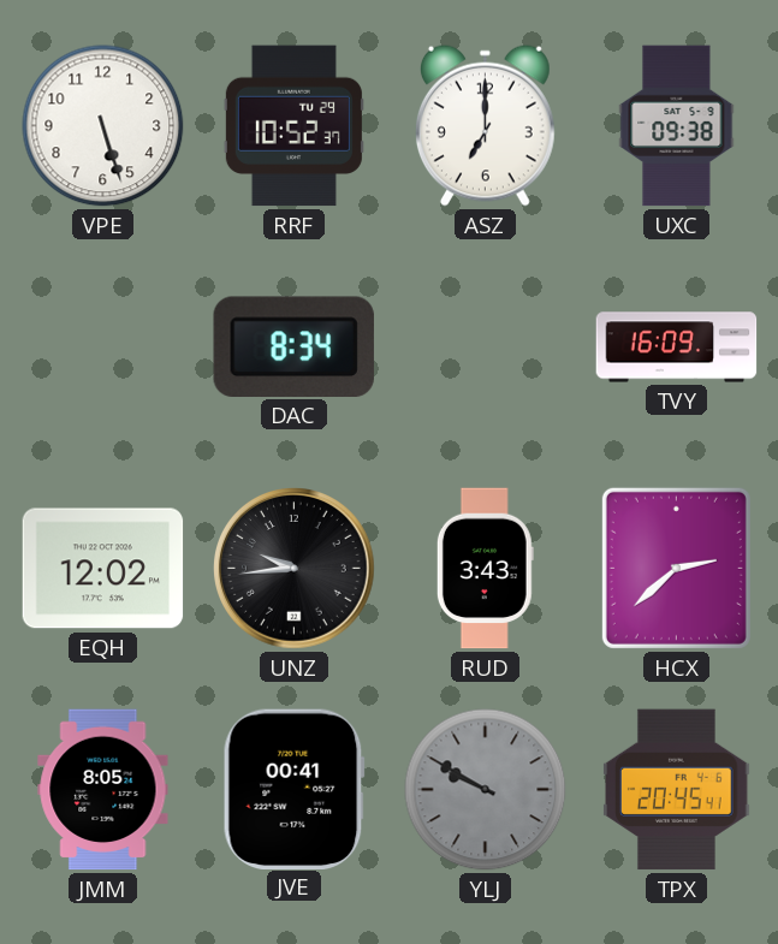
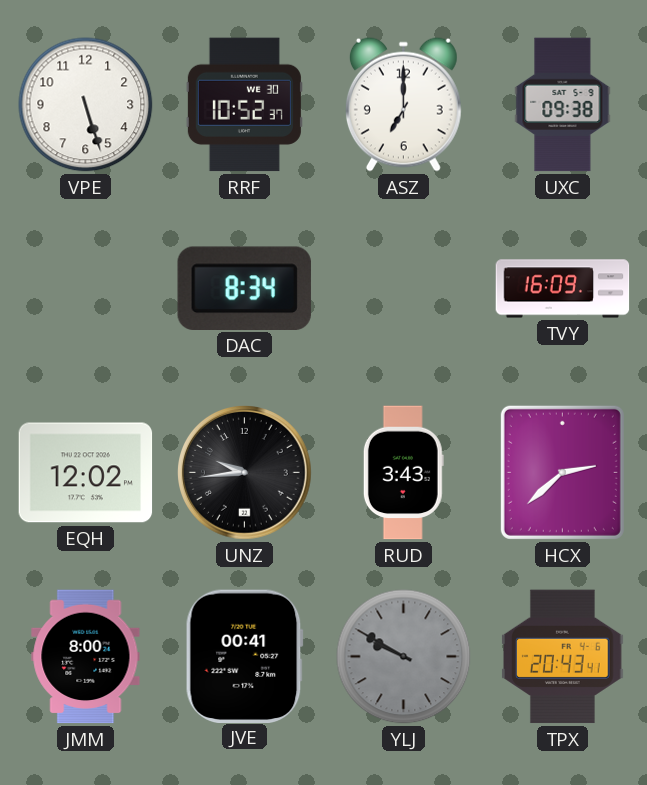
RRF date: TU 29 -> WE 30
JMM: 8:05 -> 8:00
TPX: 20:45 -> 20:43
